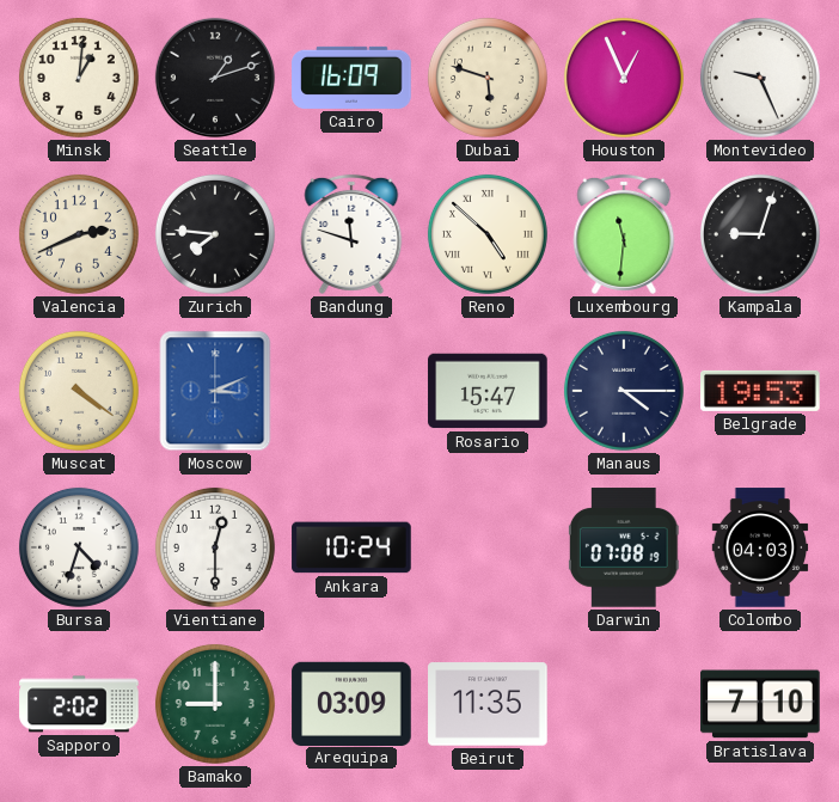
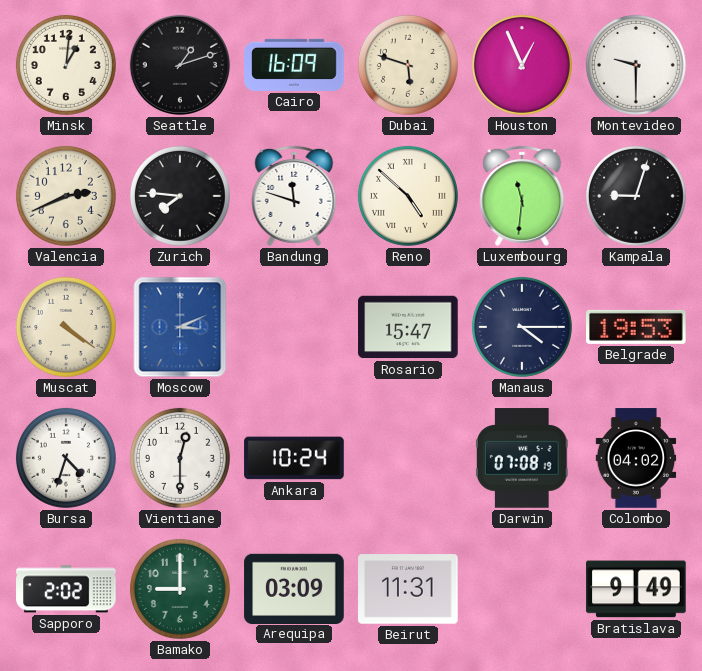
Montevideo: 9:26 -> 9:30
Colombo: 04:03 -> 04:02
Beirut: 11:35 -> 11:31
Bratislava: 7:10 -> 9:49
